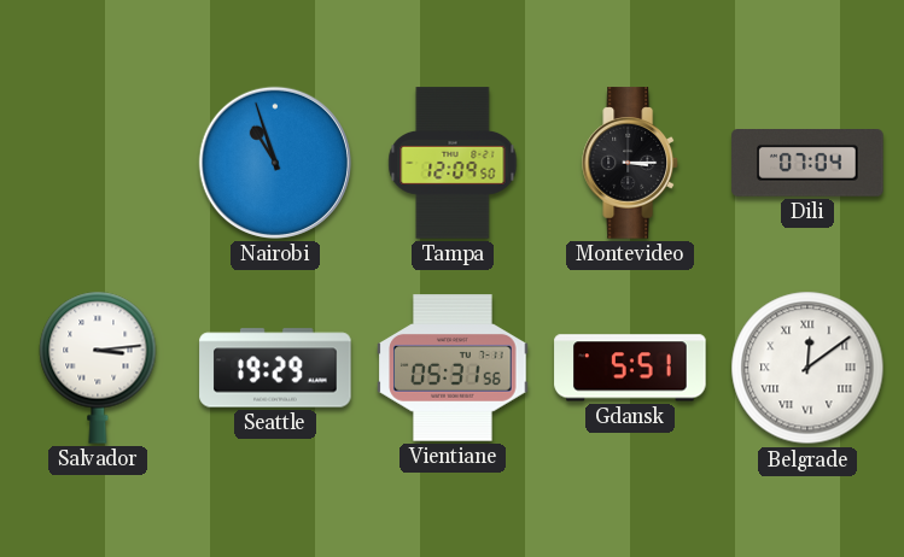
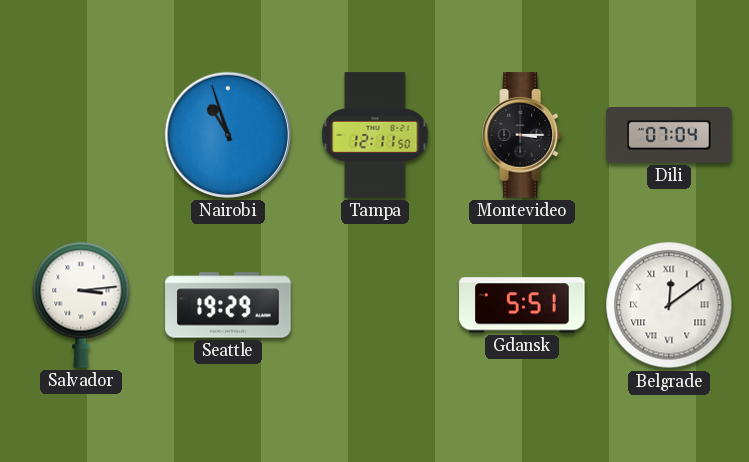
Tampa: 12:09 -> 12:11
Vientiane: 05:31 -> none
